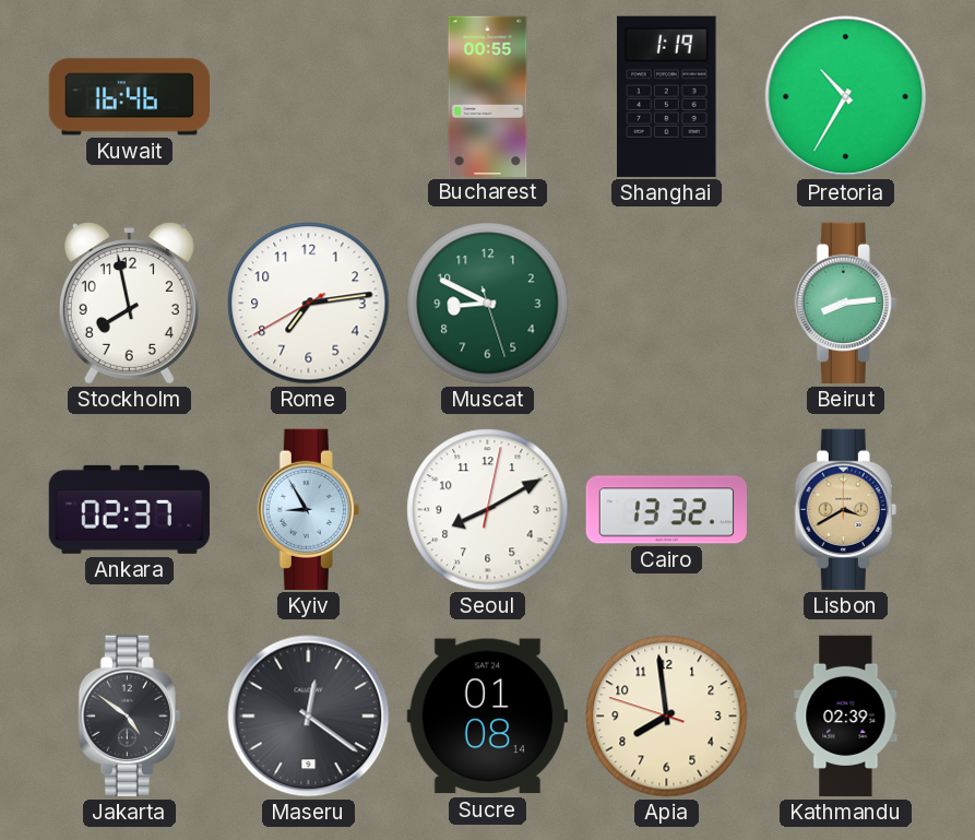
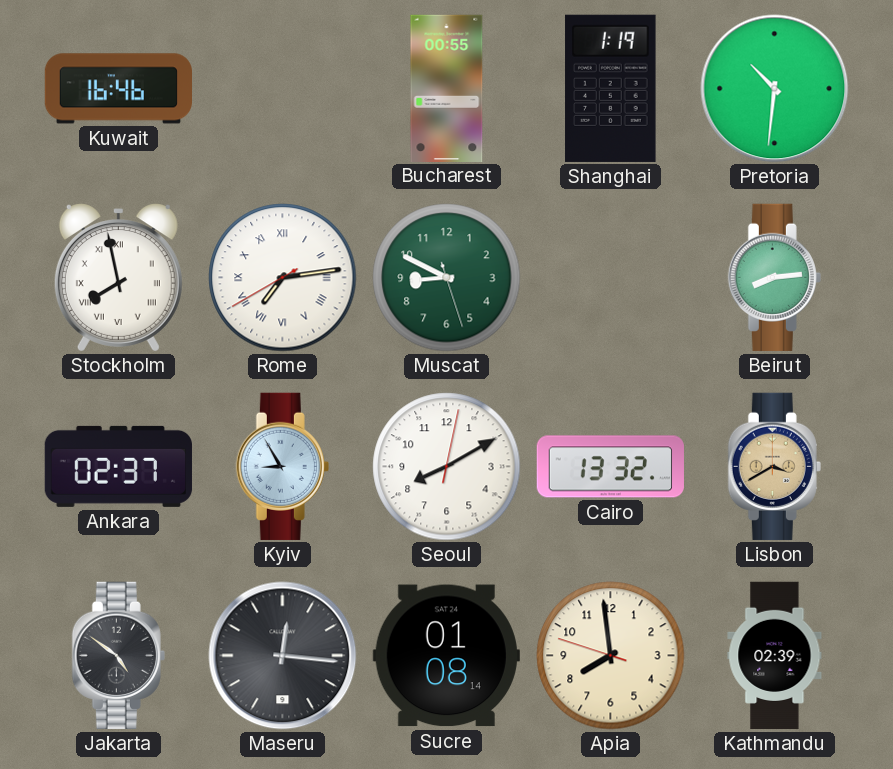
Pretoria: 10:35 -> 10:31
Stockholm numerals: Arabic -> Roman
Rome numerals: Arabic -> Roman
Maseru: 12:21 -> 12:16
